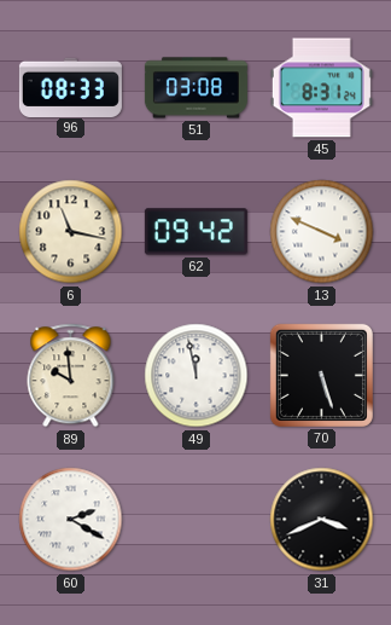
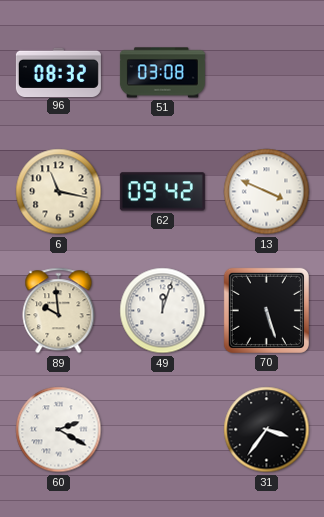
96: 08:33 -> 08:32
45: 8:31 -> none
49: 11:58 -> 12:03
31: 3:41 -> 3:36
